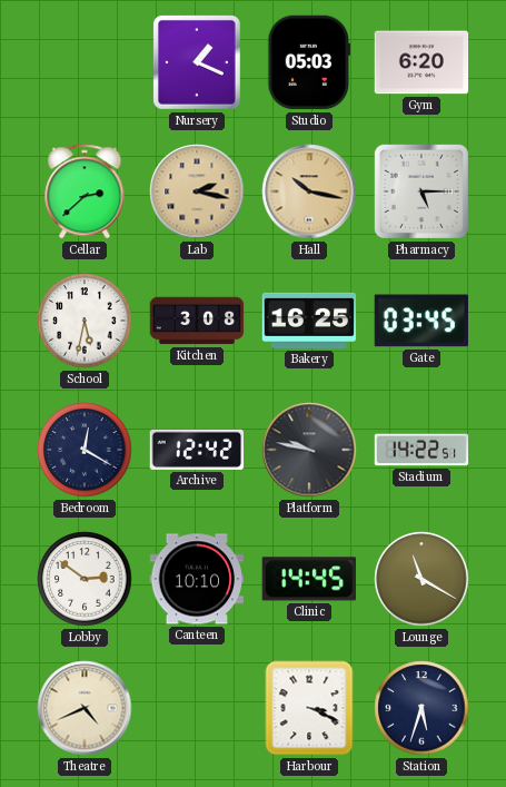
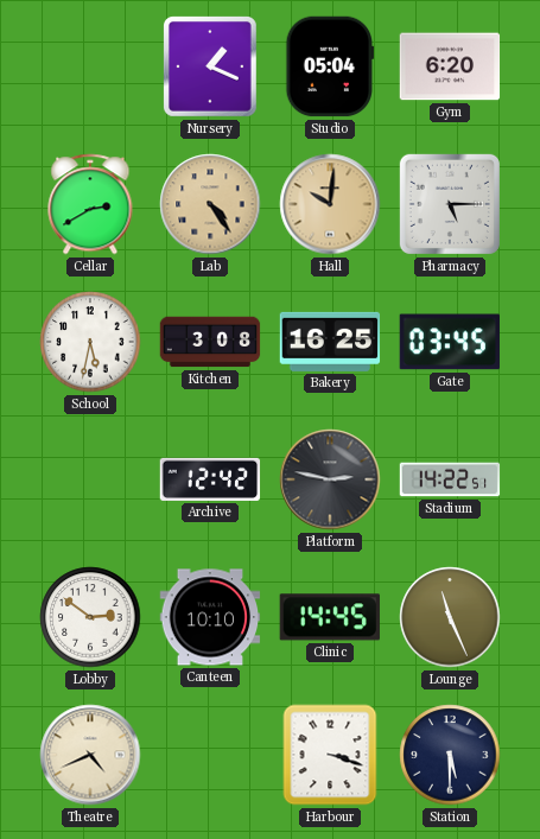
Studio: 05:03 -> 05:04
Cellar: 2:38 -> 2:40
Lab: 2:17 -> 4:24
Hall: 10:17 -> 10:01
Bedroom: 12:20 -> none
Platform: 9:47 -> 2:47
Lounge: 11:20 -> 11:26
Harbour: 3:19 -> 3:18
Station: 5:33 -> 5:30
